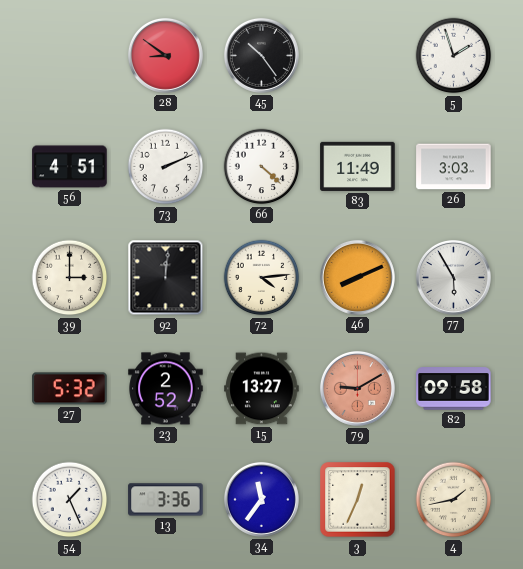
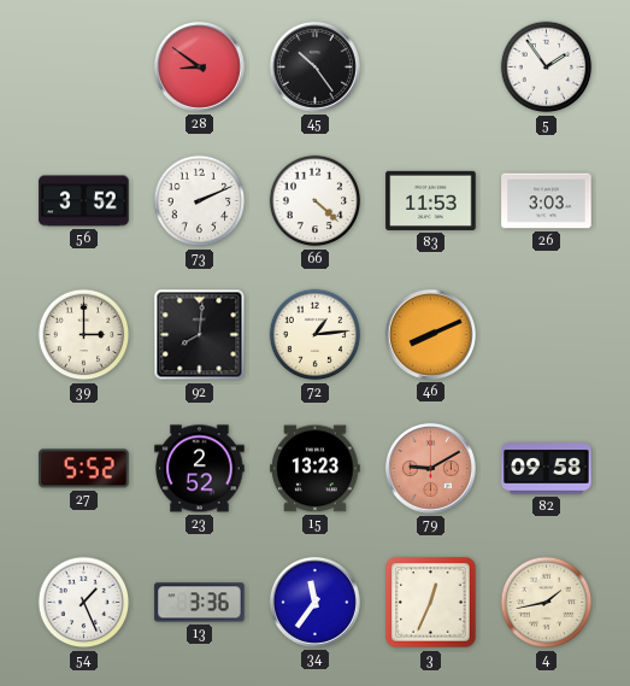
5: 1:57 -> 1:54
56: 4:51 -> 3:52
83: 11:49 -> 11:53
92: 12:01 -> 8:01
72: 4:14 -> 1:14
77: 5:55 -> none
27: 5:32 -> 5:52
15: 13:27 -> 13:23
